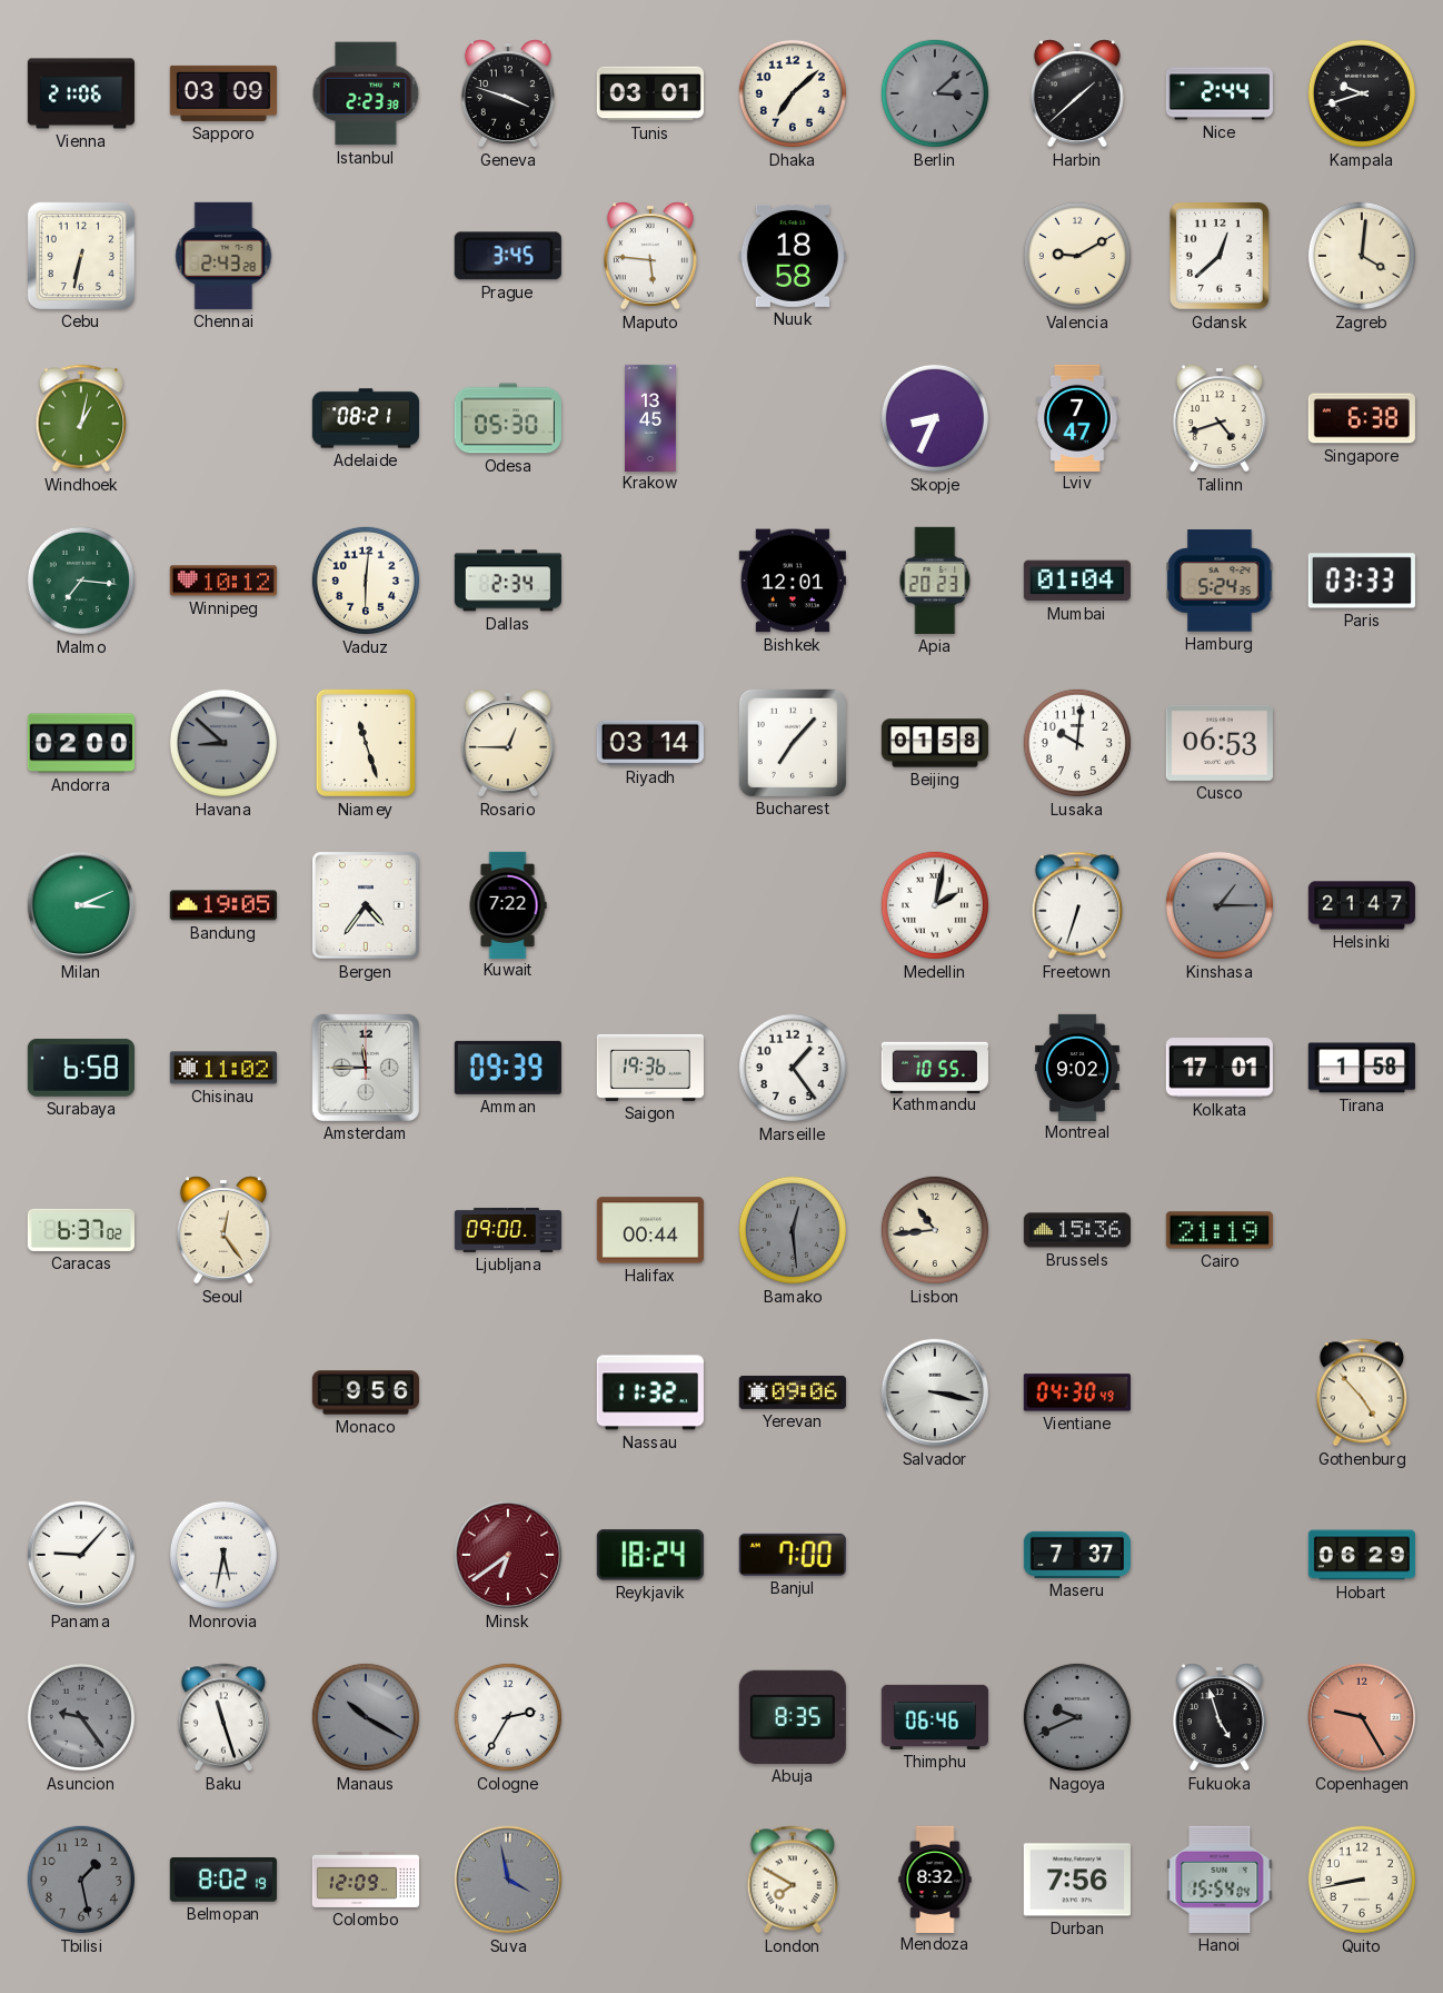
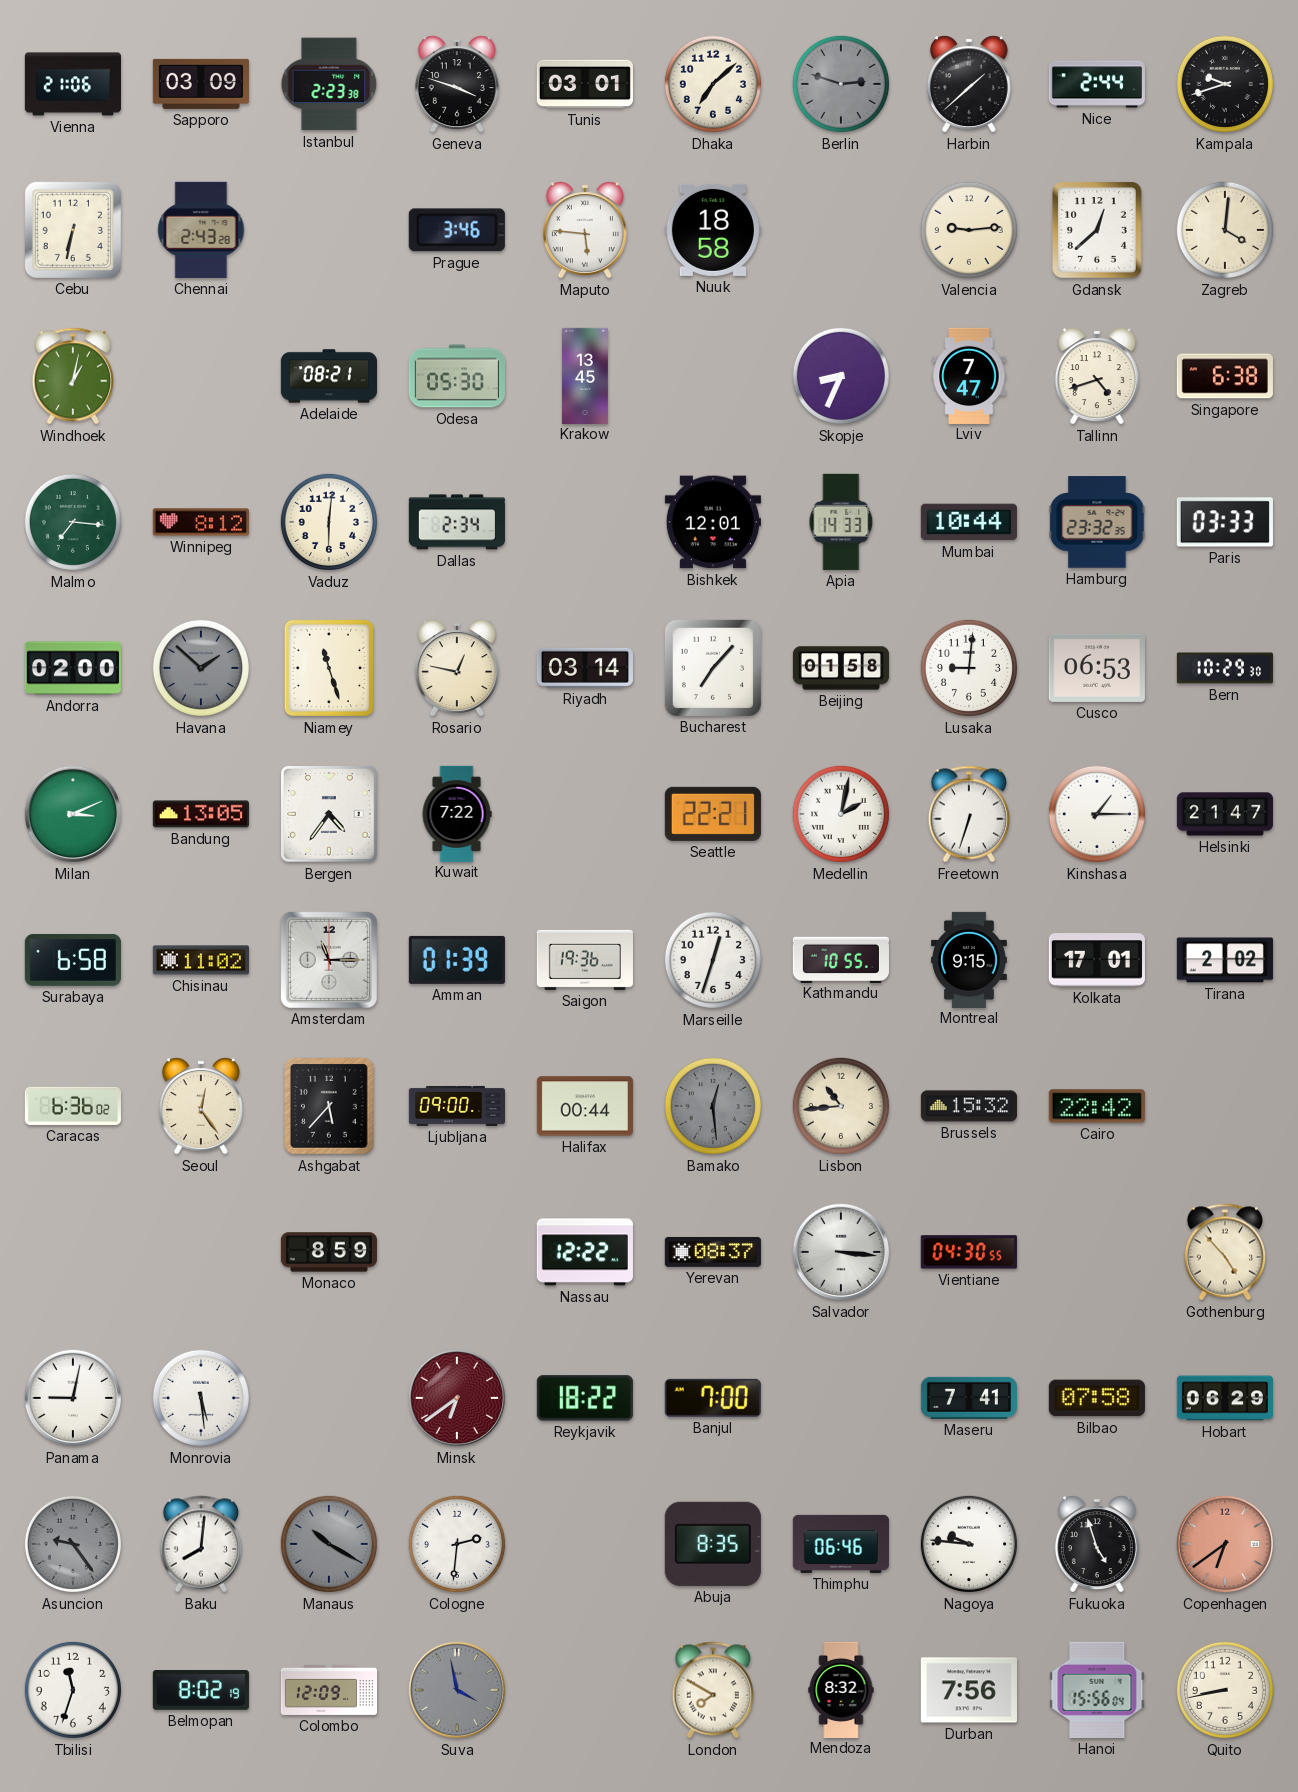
Berlin: 3:08 -> 2:48
Prague: 3:45 -> 3:46
Valencia: 9:10 -> 9:14
Winnipeg: 10:12 -> 8:12
Apia: 20:23 -> 14:33
Mumbai: 01:04 -> 10:44
Hamburg: 5:24 -> 23:32
Havana: 8:52 -> 1:52
Rosario: 12:45 -> 12:47
Lusaka: 10:01 -> 9:01
Bern: none -> 10:29
Bandung: 19:05 -> 13:05
Seattle: none -> 22:21
Kinshasa dial: grey -> white
Amsterdam: 11:45 -> 11:15
Amman: 09:39 -> 01:39
Marseille: 1:24 -> 12:33
Montreal: 9:02 -> 9:15
Tirana: 1:58 -> 2:02
Caracas: 6:37 -> 6:36
Ashgabat: none -> 5:37
Brussels: 15:36 -> 15:32
Cairo: 21:19 -> 22:42
Monaco: 9:56 -> 8:59
Nassau: 11:32 -> 12:22
Yerevan: 09:06 -> 08:37
Salvador: 3:17 -> 3:16
Vientiane: 04:30:49 -> 04:30:55
Panama: 9:07 -> 9:02
Monrovia: 5:32 -> 5:29
Reykjavik: 18:24 -> 18:22
Maseru: 7:37 -> 7:41
Bilbao: none -> 07:58
Baku: 11:27 -> 8:01
Cologne: 2:35 -> 2:31
Nagoya: 9:41 -> 9:46
Nagoya dial: grey -> white
Copenhagen: 9:25 -> 6:39
Tbilisi: 1:28 -> 11:33
Tbilisi dial: grey -> white
Hanoi: 15:54 -> 15:56
